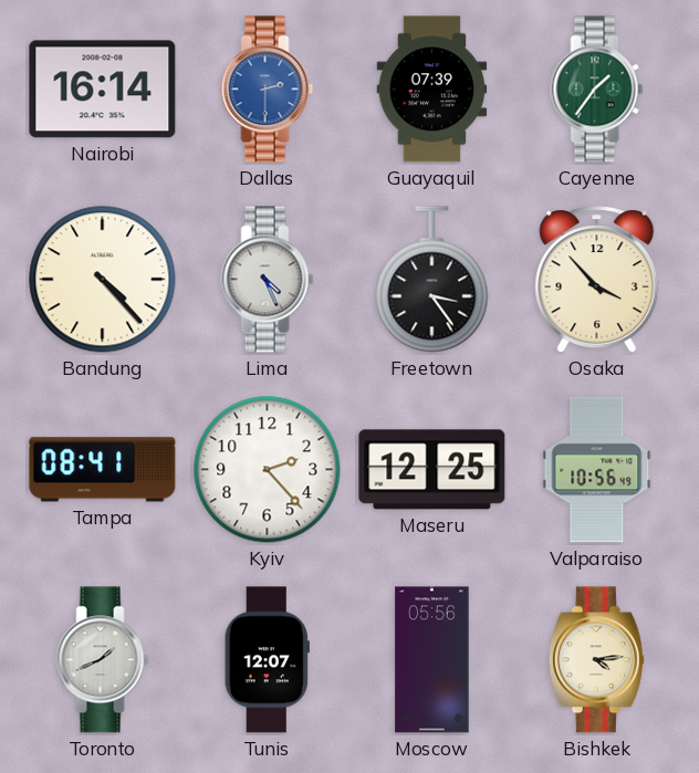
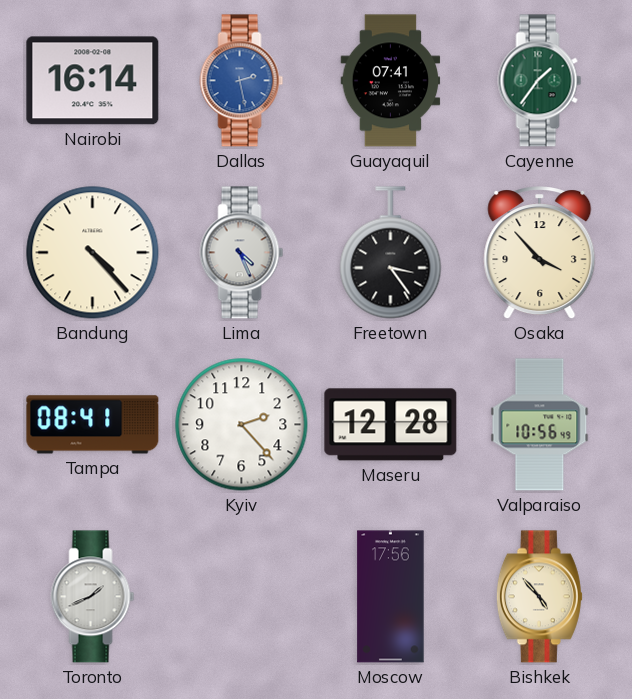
Dallas: 2:30 -> 2:28
Guayaquil: 07:39 -> 07:41
Maseru: 12:25 -> 12:28
Tunis: 12:07 -> none
Moscow: 05:56 -> 17:56
Bishkek: 4:14 -> 4:53
